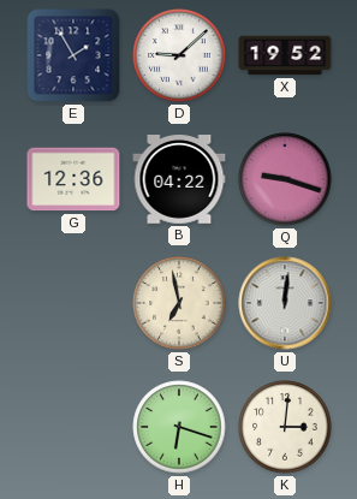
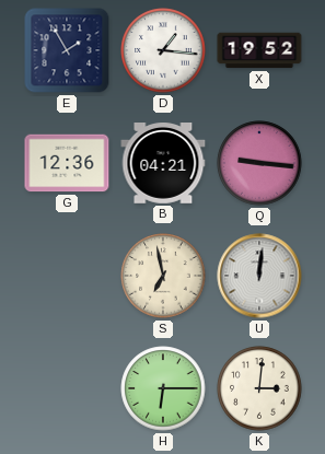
D: 9:08 -> 1:16
B: 04:22 -> 04:21
Q: 9:18 -> 9:16
H: 6:18 -> 6:15
